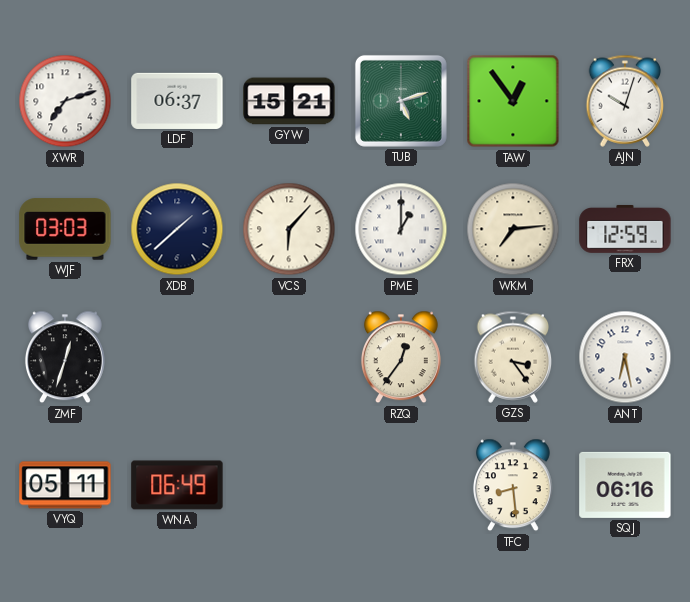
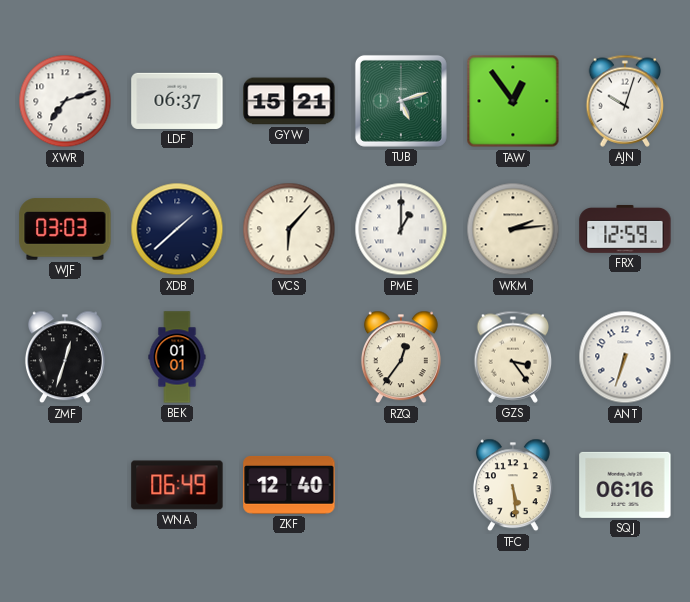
WKM: 7:14 -> 2:14
BEK: none -> 01:01
ANT: 6:28 -> 6:33
VYQ: 05:11 -> none
ZKF: none -> 12:40
TFC: 8:29 -> 5:29
